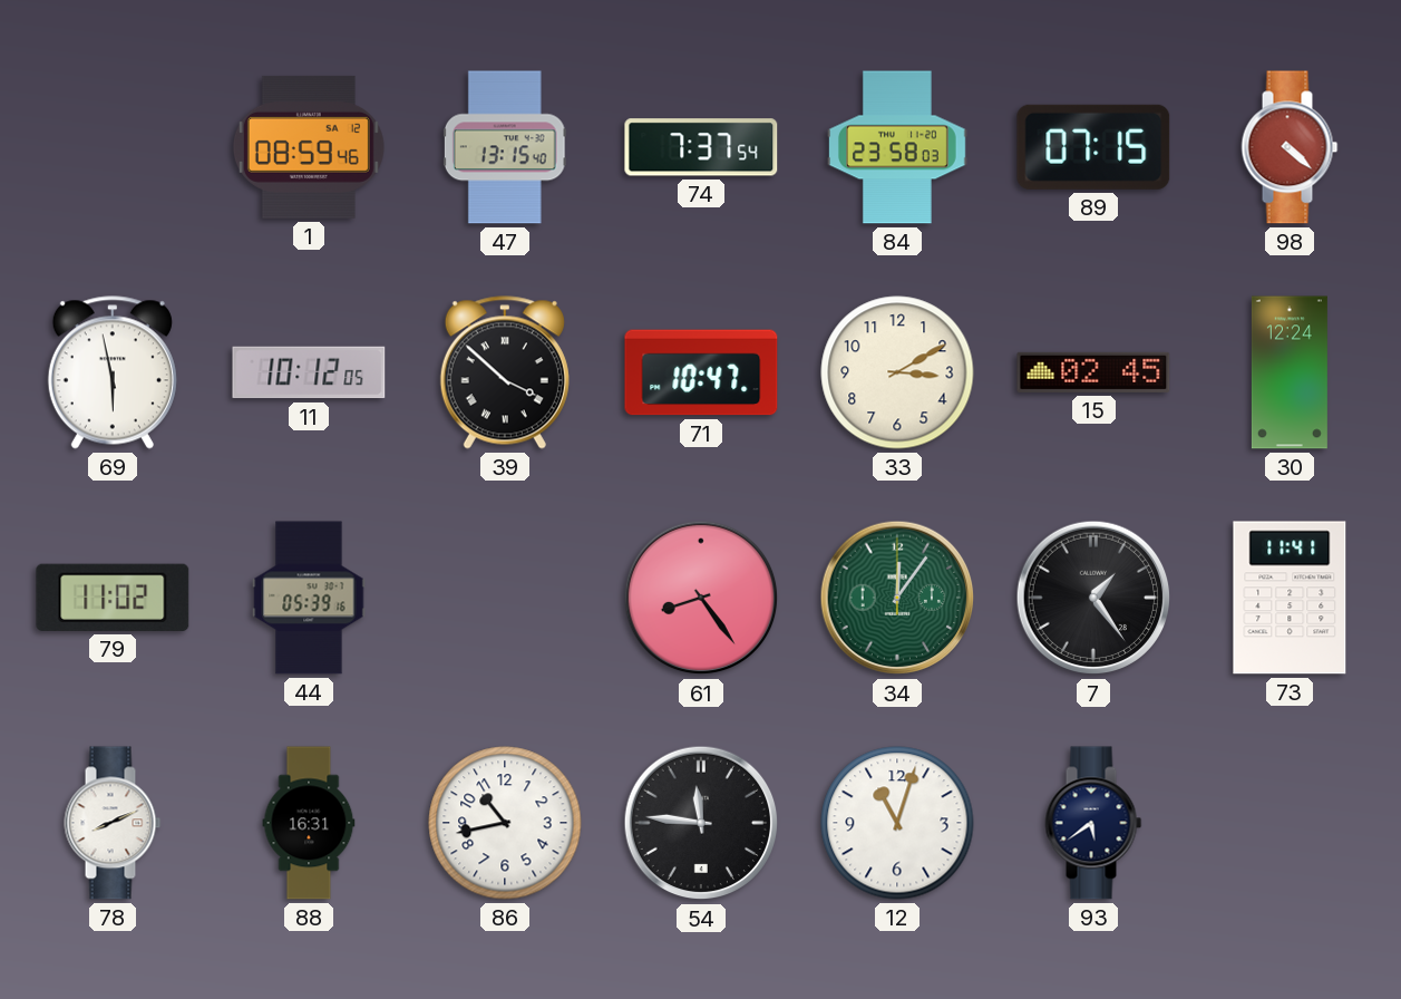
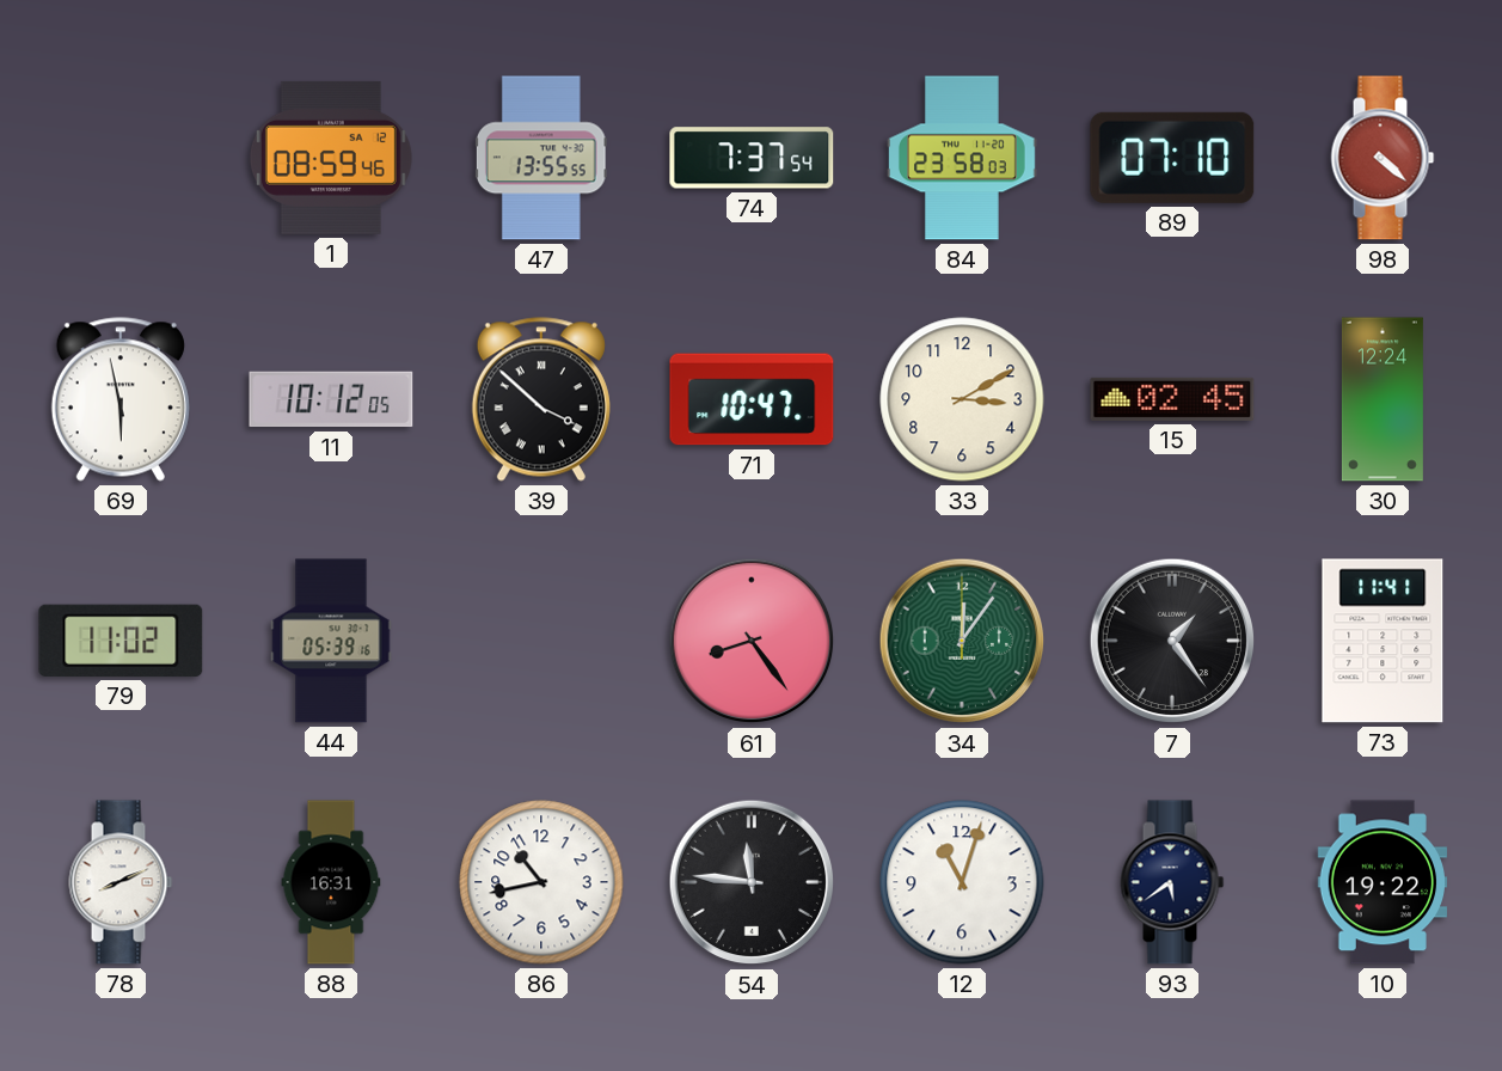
47: 13:15 -> 13:55
89: 07:15 -> 07:10
10: none -> 19:22
